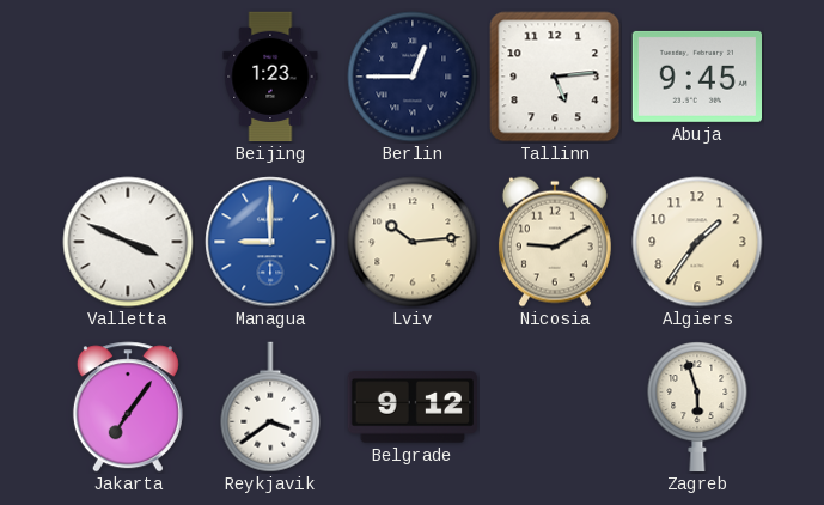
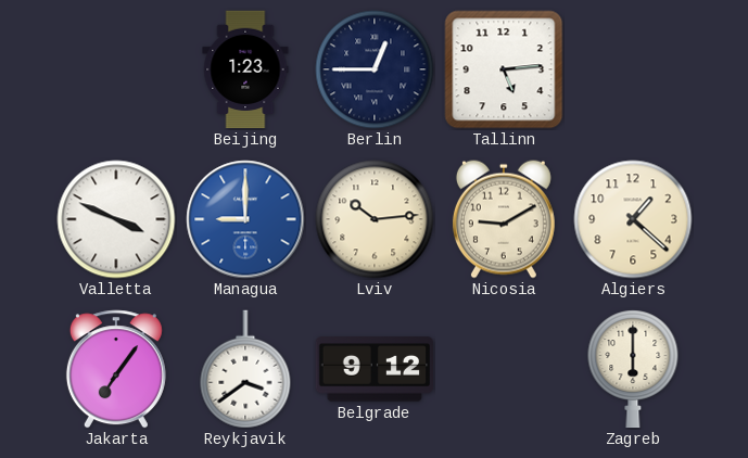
Abuja: 9:45 -> none
Algiers: 1:36 -> 1:22
Zagreb: 5:57 -> 6:00
